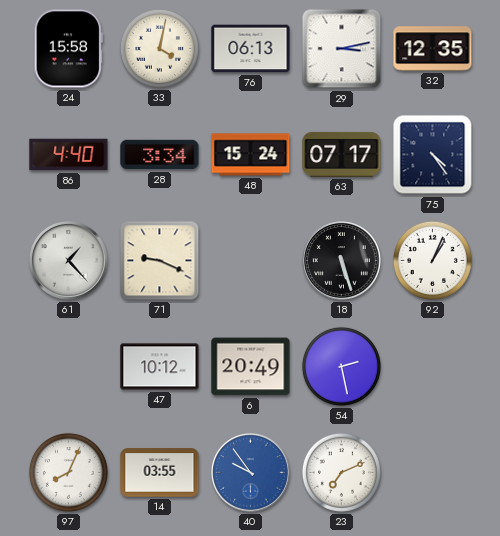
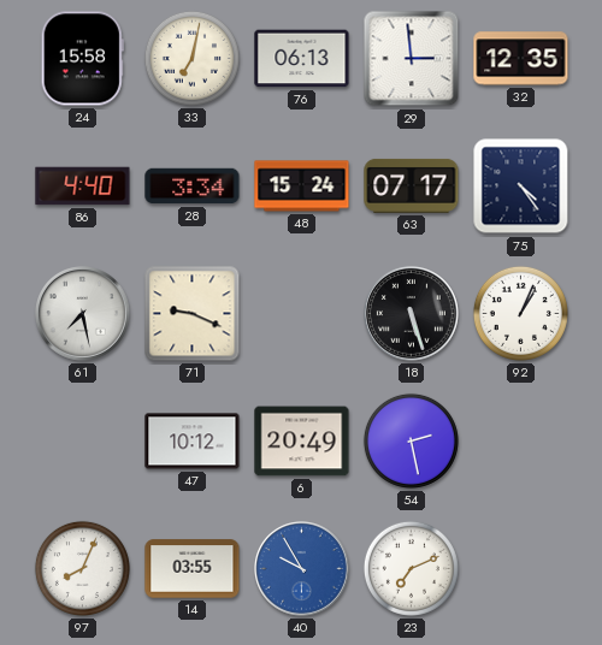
33: 4:02 -> 7:02
29: 3:13 -> 2:59
61: 1:23 -> 7:28
40: 9:54 -> 9:55
